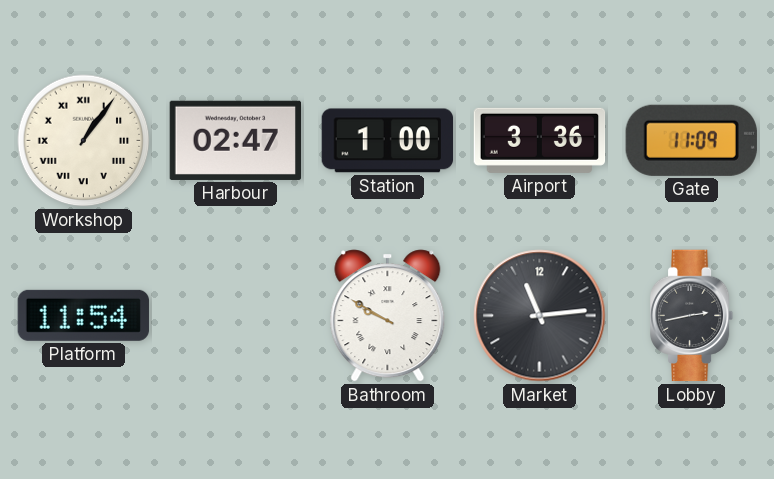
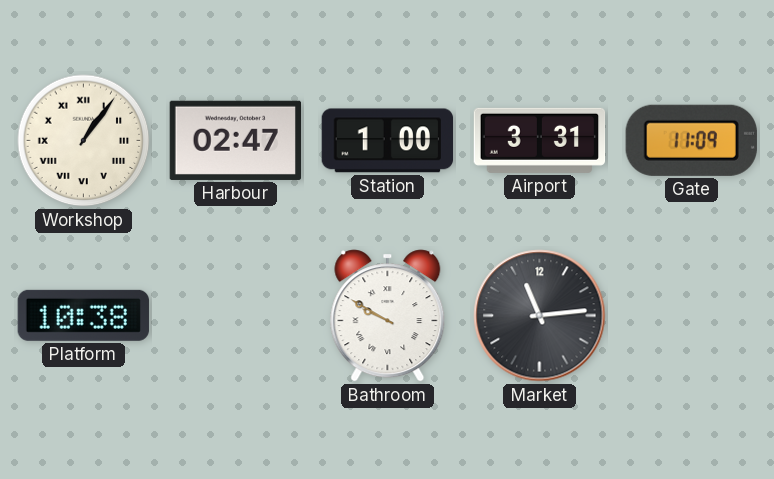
Airport: 3:36 -> 3:31
Platform: 11:54 -> 10:38
Lobby: 2:43 -> none
